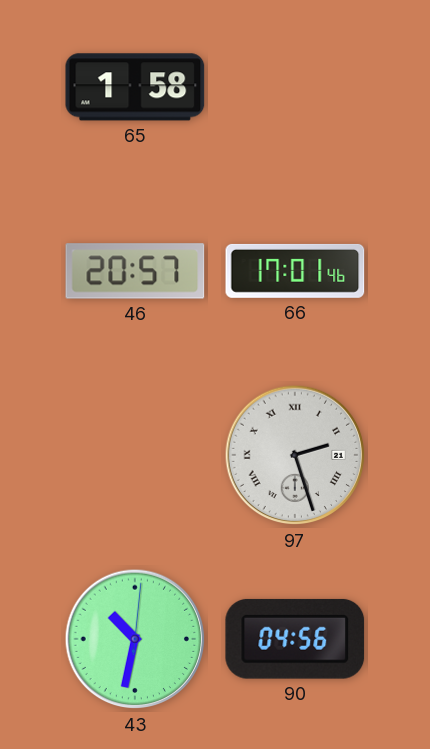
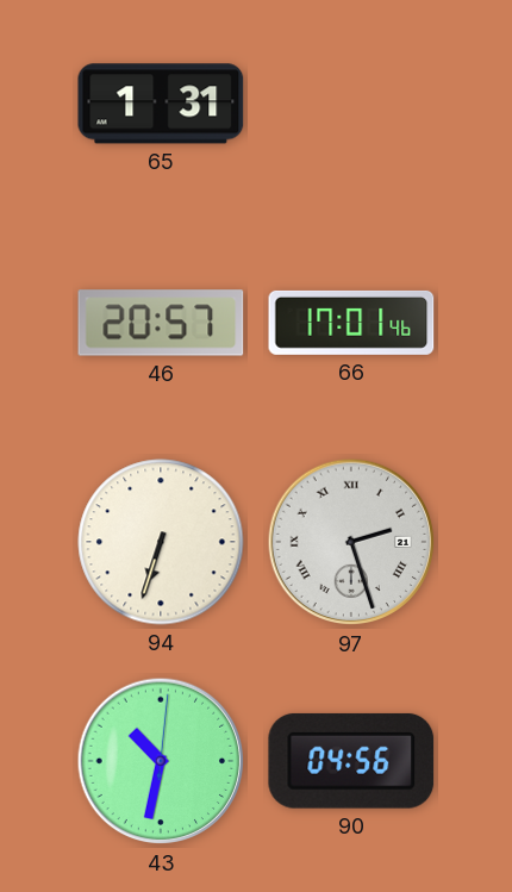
65: 1:58 -> 1:31
94: none -> 6:33
